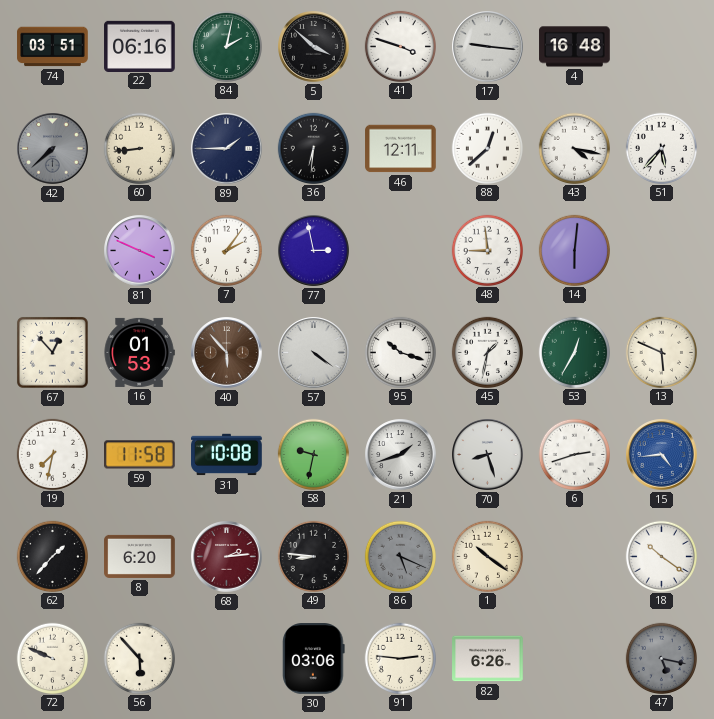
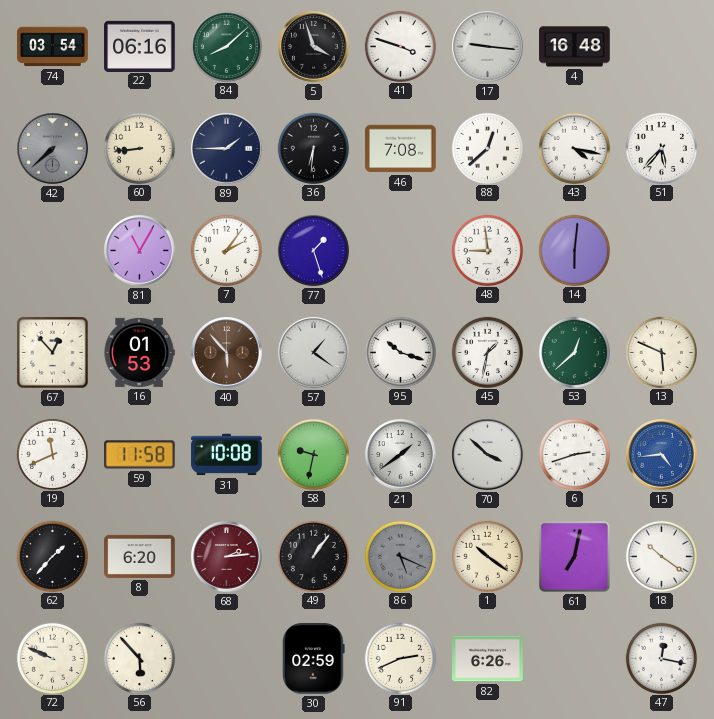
74: 03:51 -> 03:54
84: 2:02 -> 8:08
5: 3:52 -> 3:57
46: 12:11 -> 7:08
81: 3:49 -> 11:05
77: 2:58 -> 1:27
57: 4:21 -> 1:21
53: 12:35 -> 12:38
19: 7:32 -> 11:41
21: 1:42 -> 1:39
70: 8:27 -> 3:52
49: 8:46 -> 1:06
61: none -> 7:02
30: 03:06 -> 02:59
91: 2:46 -> 2:41
47: 5:17 -> 12:17
47 dial: grey -> white
